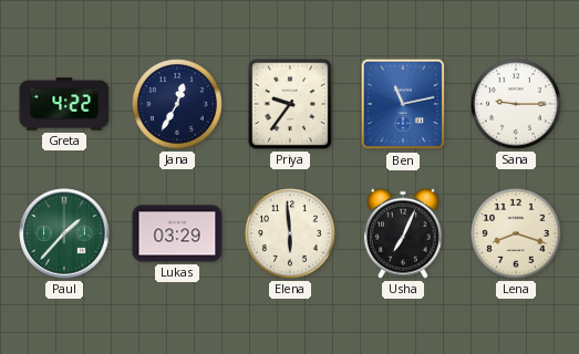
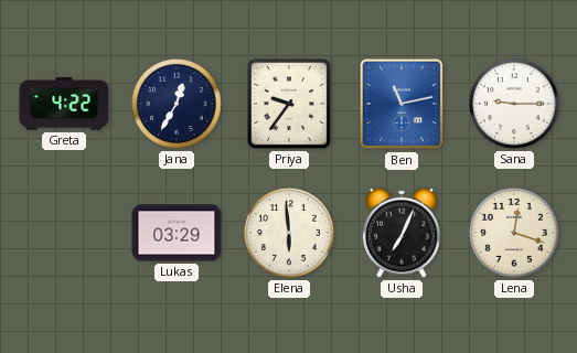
Paul: 1:37 -> none
Lena: 8:18 -> 12:18
